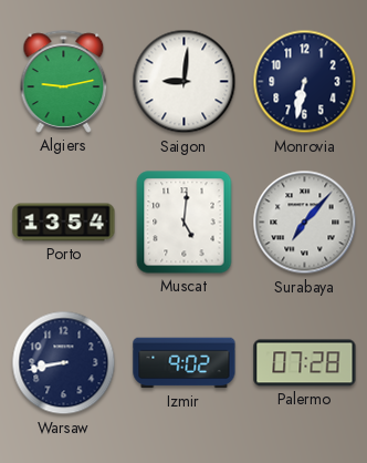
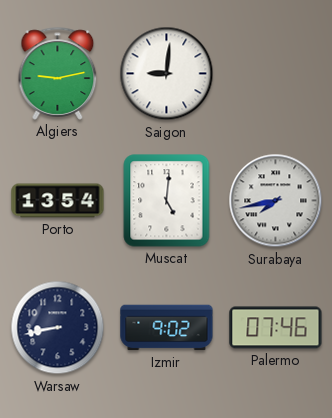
Monrovia: 6:32 -> none
Surabaya: 7:07 -> 7:43
Palermo: 07:28 -> 07:46
